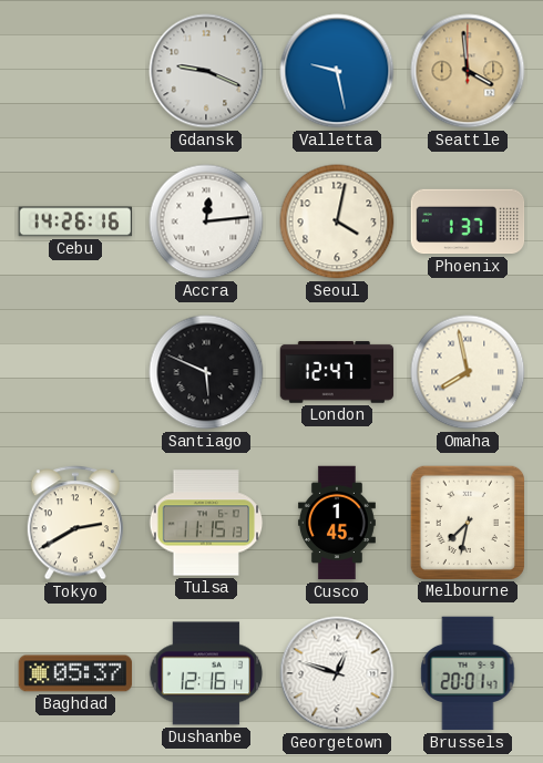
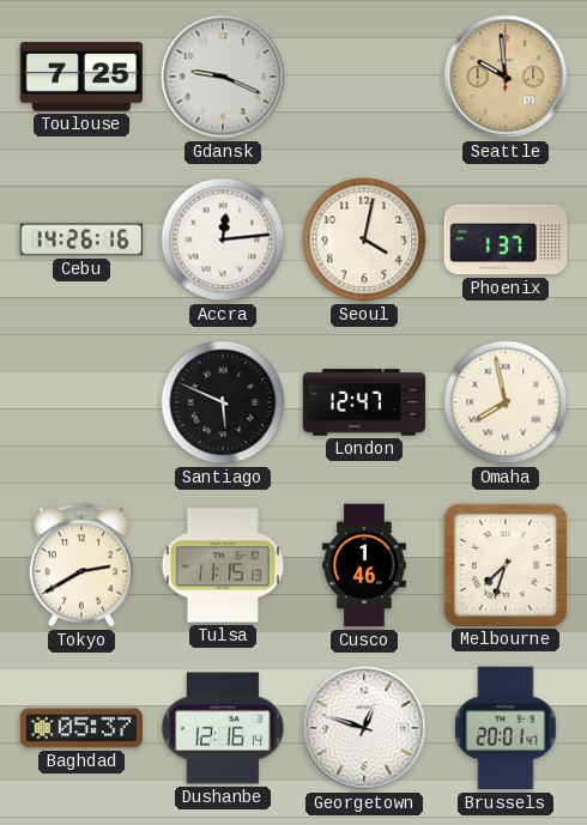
Toulouse: none -> 7:25
Valletta: 9:28 -> none
Seattle: 3:59 -> 9:59
Cusco: 1:45 -> 1:46
Melbourne: 7:32 -> 7:33
